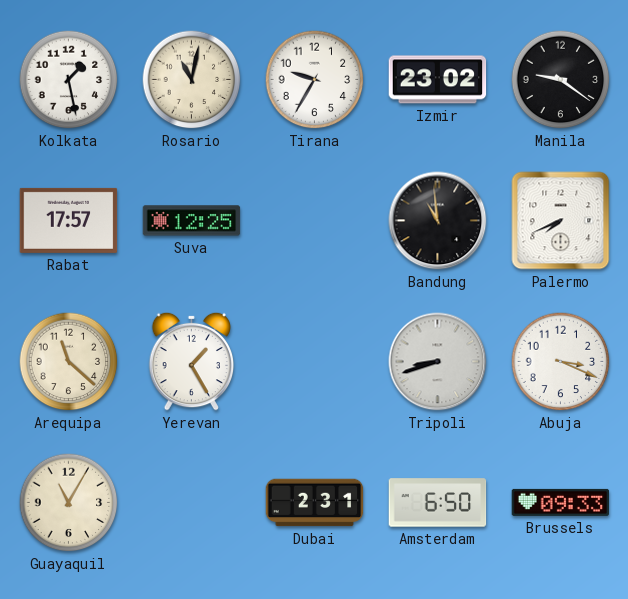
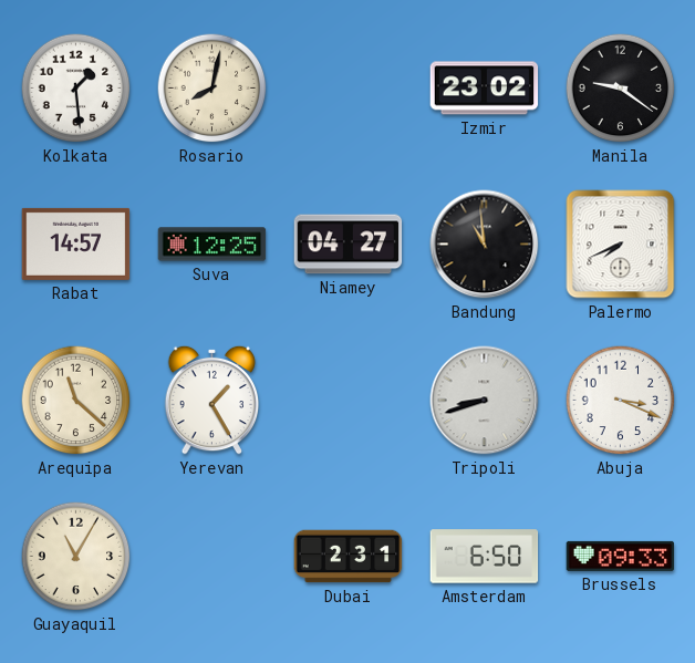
Kolkata: 1:28 -> 1:29
Rosario: 11:02 -> 8:02
Tirana: 9:35 -> none
Rabat: 17:57 -> 14:57
Niamey: none -> 04:27
